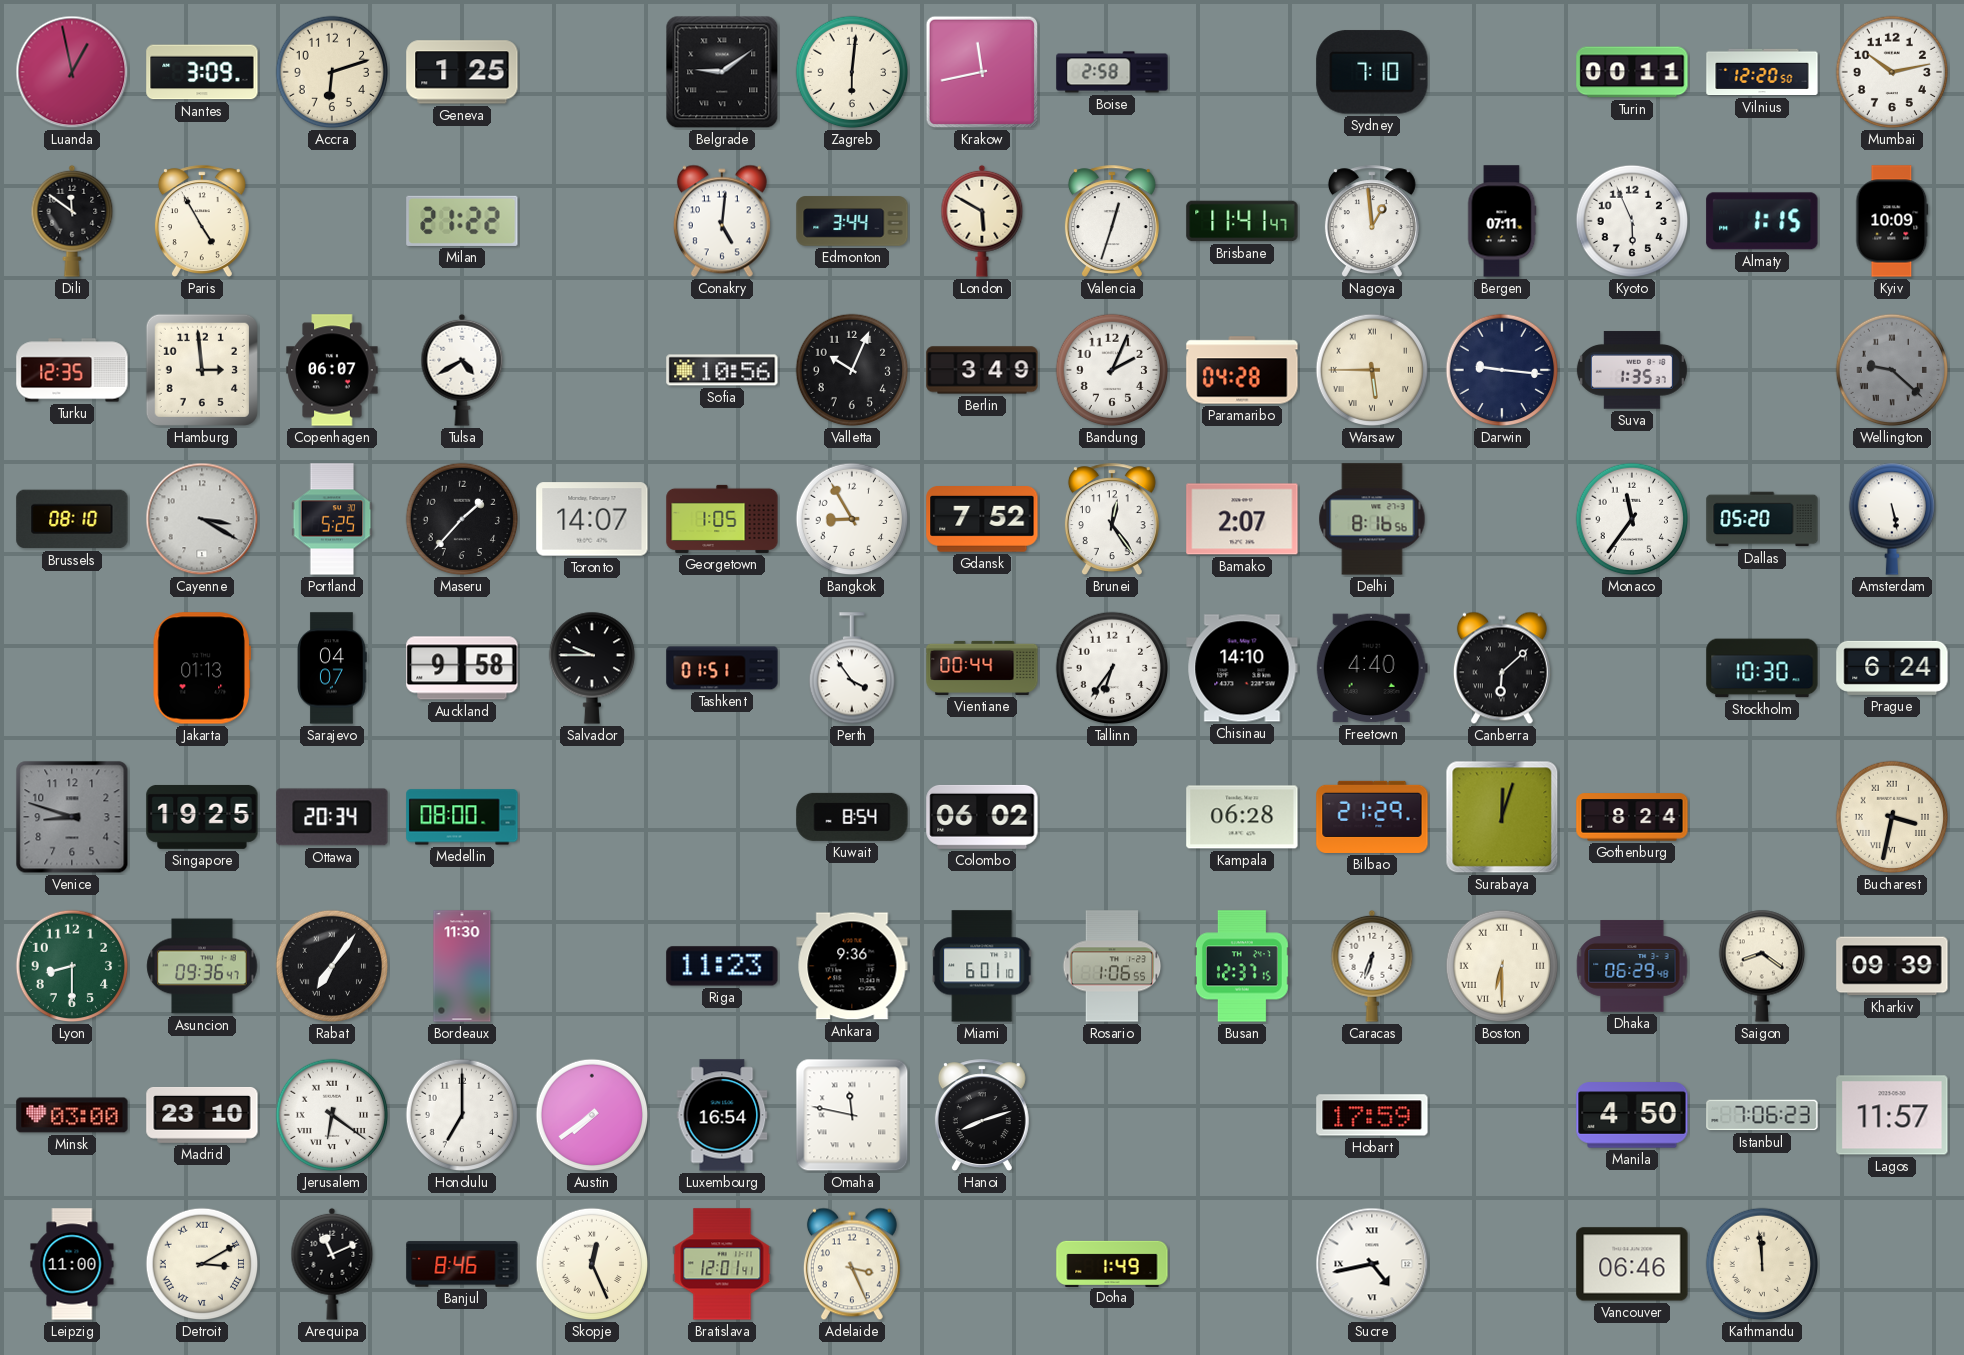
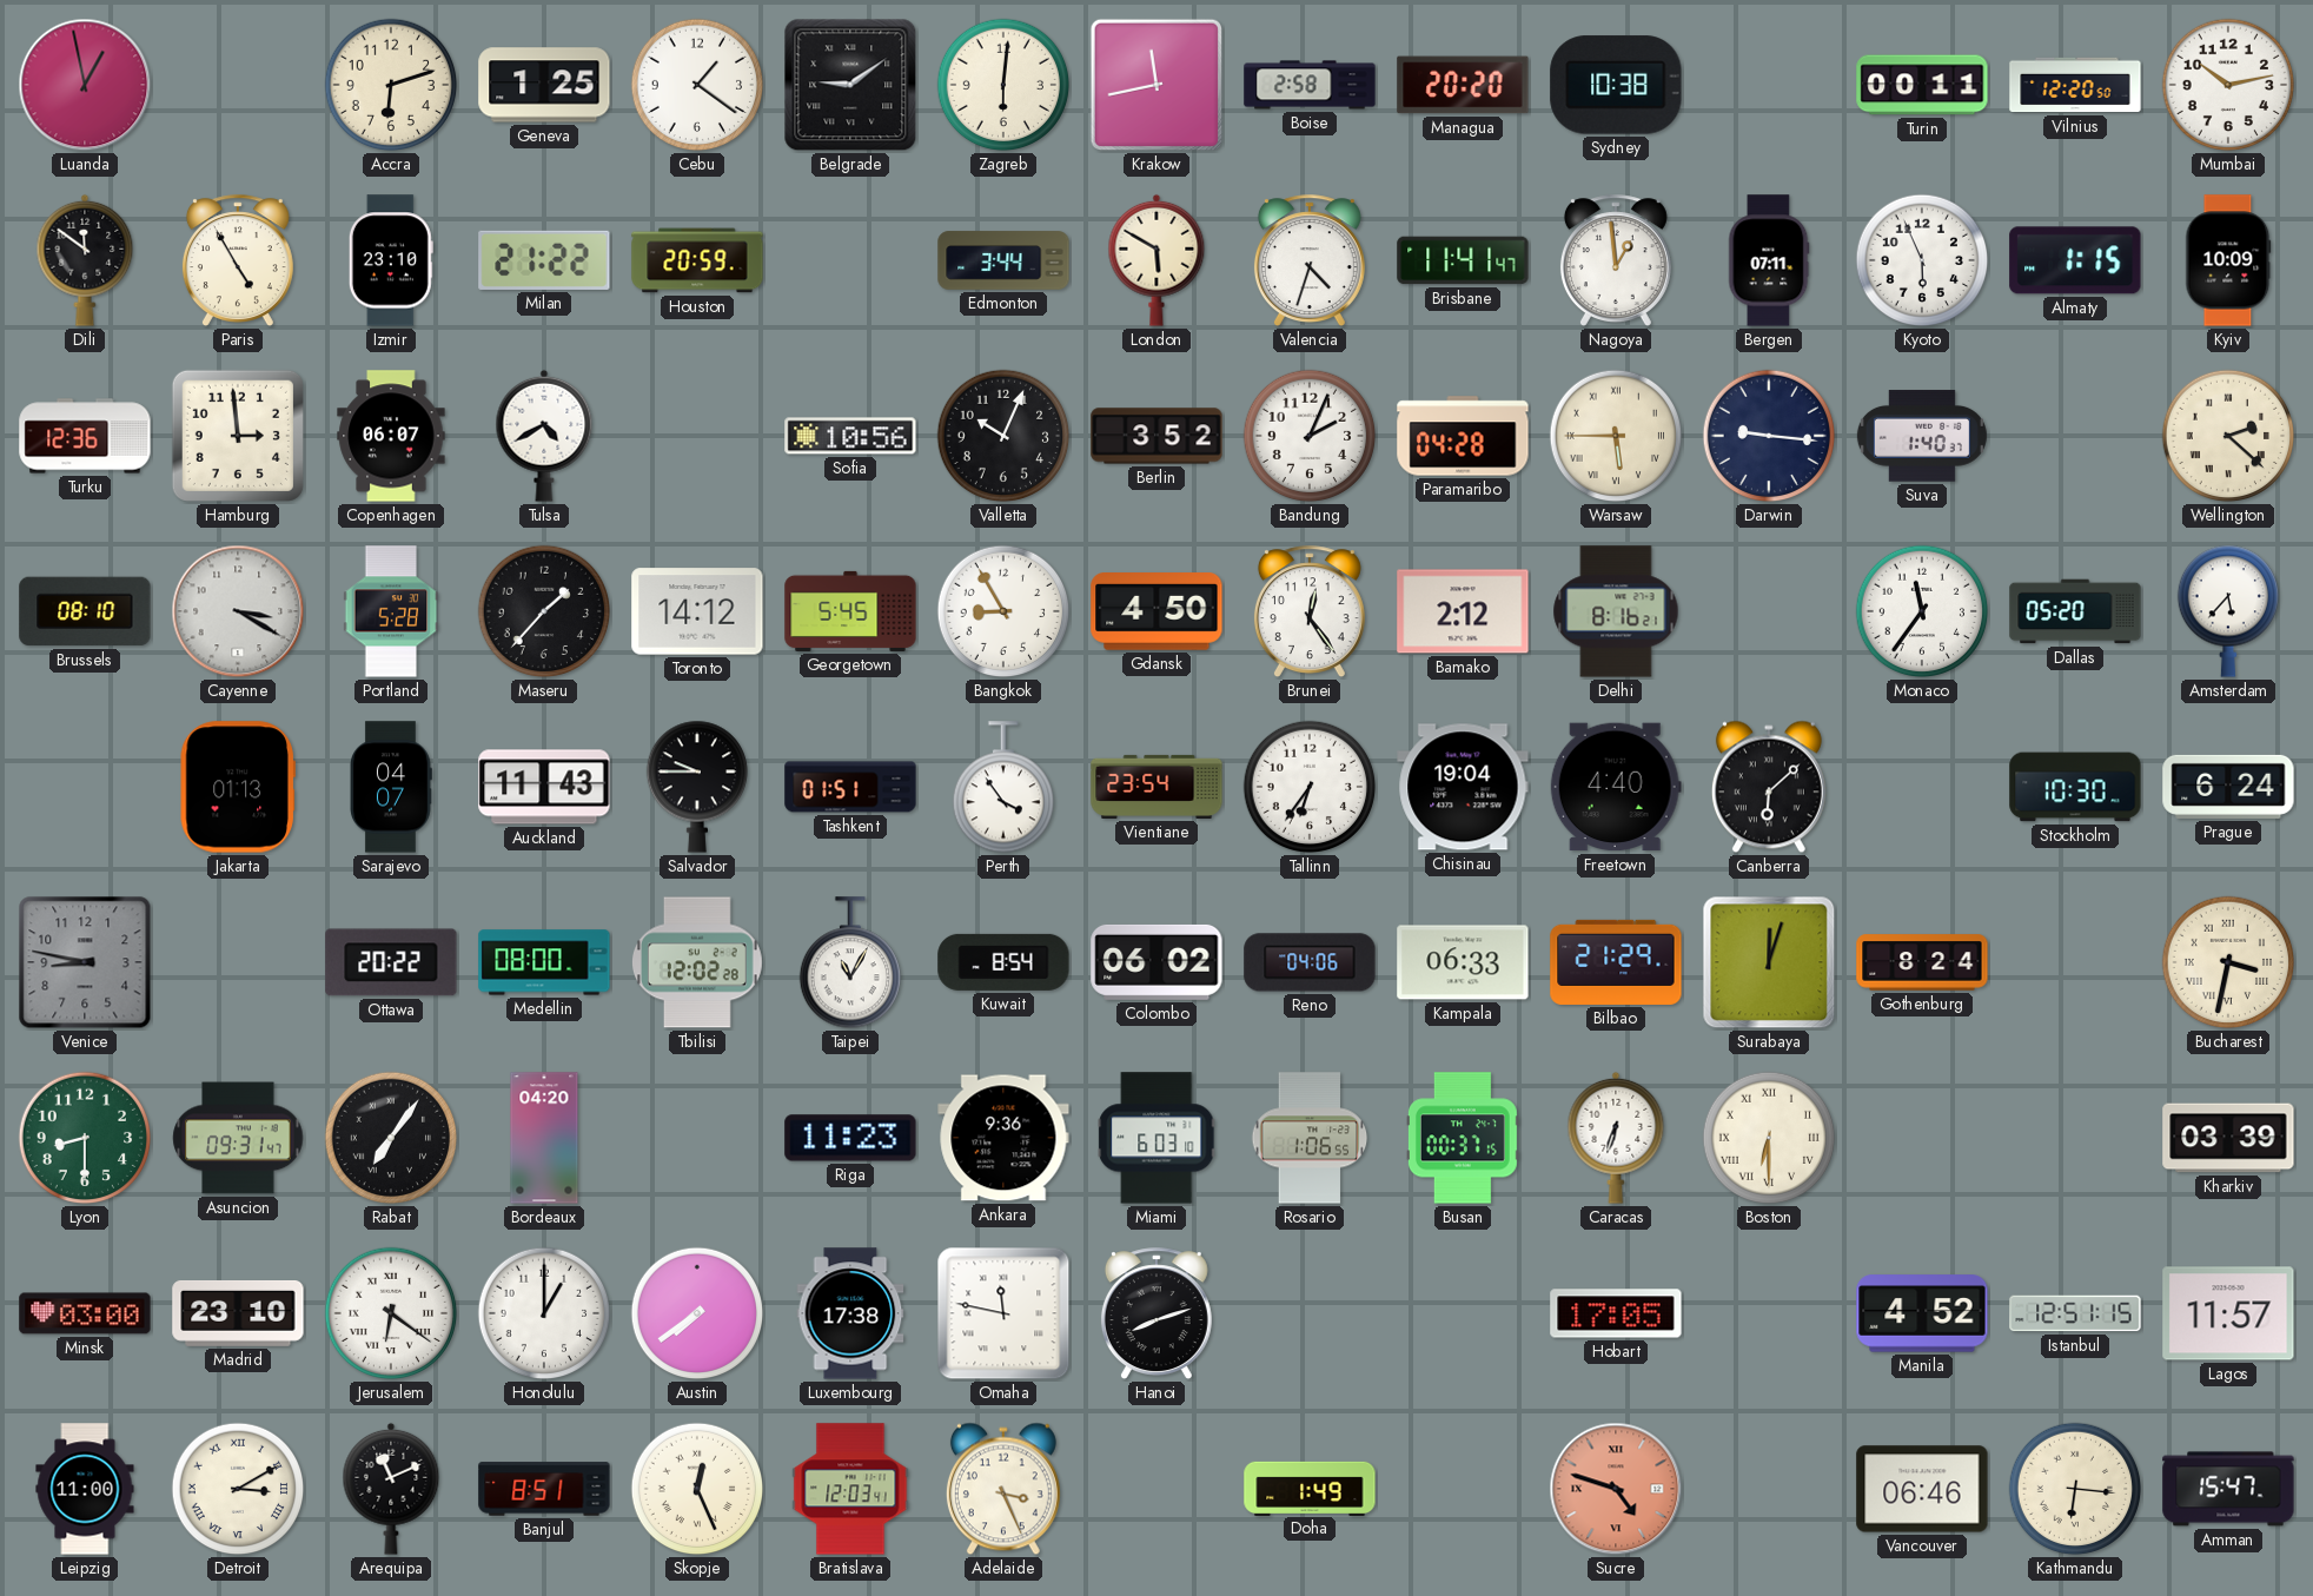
Nantes: 3:09 -> none
Cebu: none -> 1:21
Managua: none -> 20:20
Sydney: 7:10 -> 10:38
Izmir: none -> 23:10
Houston: none -> 20:59
Conakry: 5:01 -> none
Valencia: 12:33 -> 4:33
Turku: 12:35 -> 12:36
Berlin: 3:49 -> 3:52
Suva: 1:35 -> 1:40
Wellington: 9:22 -> 2:22
Wellington dial: grey -> cream
Portland: 5:25 -> 5:28
Toronto: 14:07 -> 14:12
Georgetown: 1:05 -> 5:45
Gdansk: 7:52 -> 4:50
Bamako: 2:07 -> 2:12
Delhi: 8:16:56 -> 8:16:21
Amsterdam: 5:28 -> 5:37
Auckland: 9:58 -> 11:43
Vientiane: 00:44 -> 23:54
Chisinau: 14:10 -> 19:04
Venice: 8:48 -> 8:47
Singapore: 19:25 -> none
Ottawa: 20:34 -> 20:22
Tbilisi: none -> 12:02
Taipei: none -> 11:05
Reno: none -> 04:06
Kampala: 06:28 -> 06:33
Asuncion: 09:36 -> 09:31
Bordeaux: 11:30 -> 04:20
Miami: 6:01 -> 6:03
Busan: 12:37 -> 00:37
Dhaka: 06:29 -> none
Saigon: 8:21 -> none
Kharkiv: 09:39 -> 03:39
Honolulu: 7:00 -> 1:00
Luxembourg: 16:54 -> 17:38
Hobart: 17:59 -> 17:05
Manila: 4:50 -> 4:52
Istanbul: 7:06 -> 12:51
Banjul: 8:46 -> 8:51
Bratislava: 12:01 -> 12:03
Sucre: 4:43 -> 4:48
Sucre dial: white -> salmon
Kathmandu: 11:59 -> 6:16
Amman: none -> 15:47
